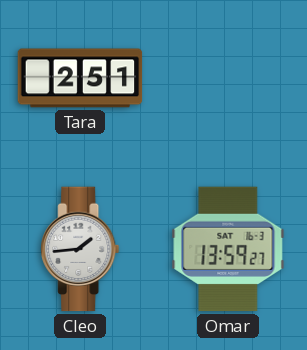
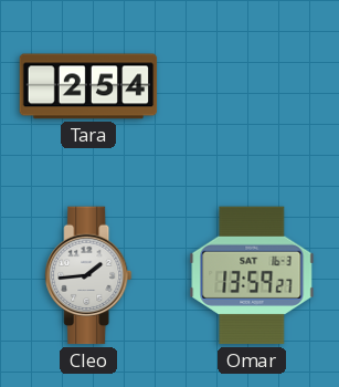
Tara: 2:51 -> 2:54
